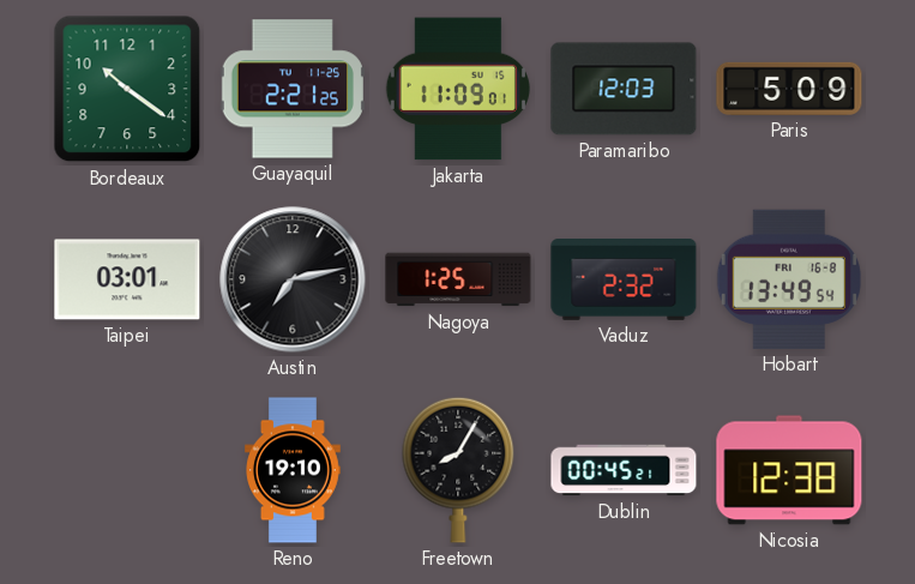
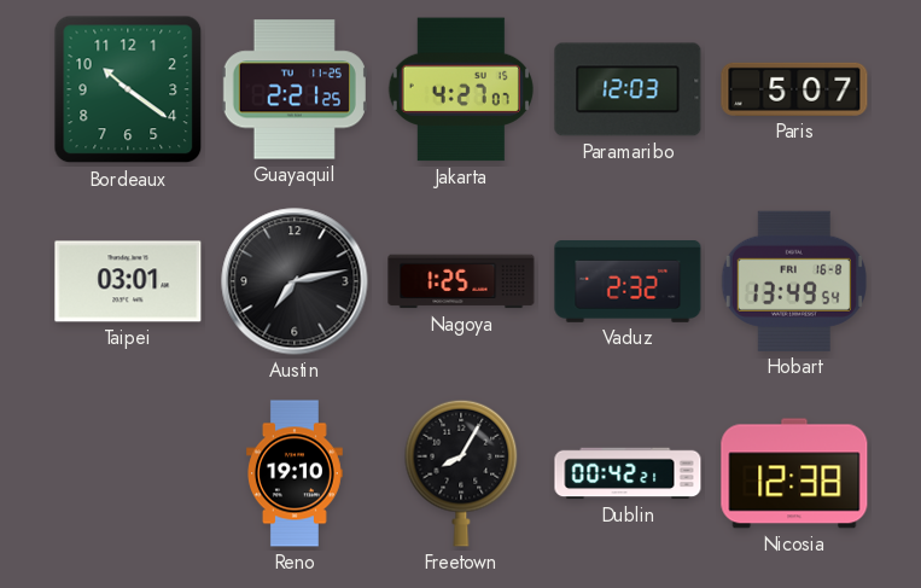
Jakarta: 11:09 -> 4:27
Paris: 5:09 -> 5:07
Dublin: 00:45 -> 00:42
